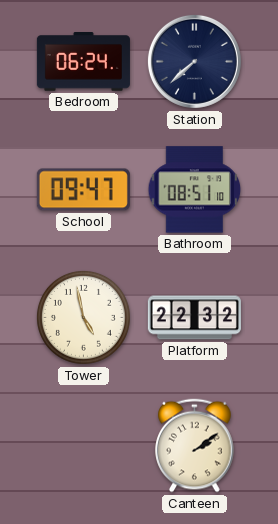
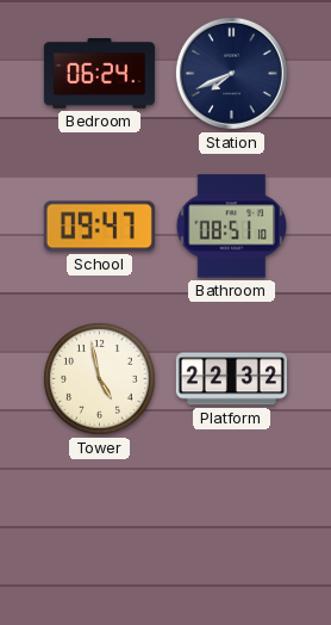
Station: 7:38 -> 7:41
Canteen: 2:09 -> none
